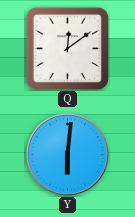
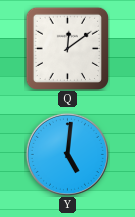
Y: 6:01 -> 5:01
